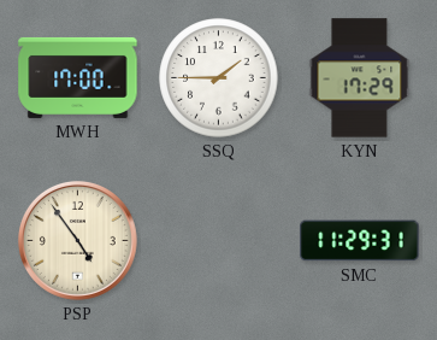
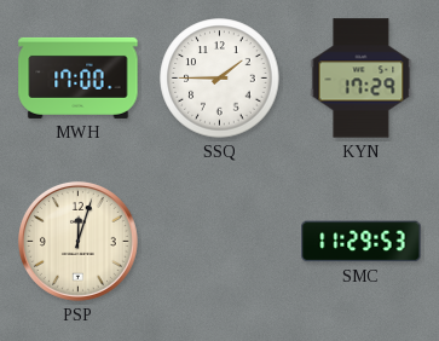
PSP: 4:54 -> 12:03
SMC: 11:29:31 -> 11:29:53
